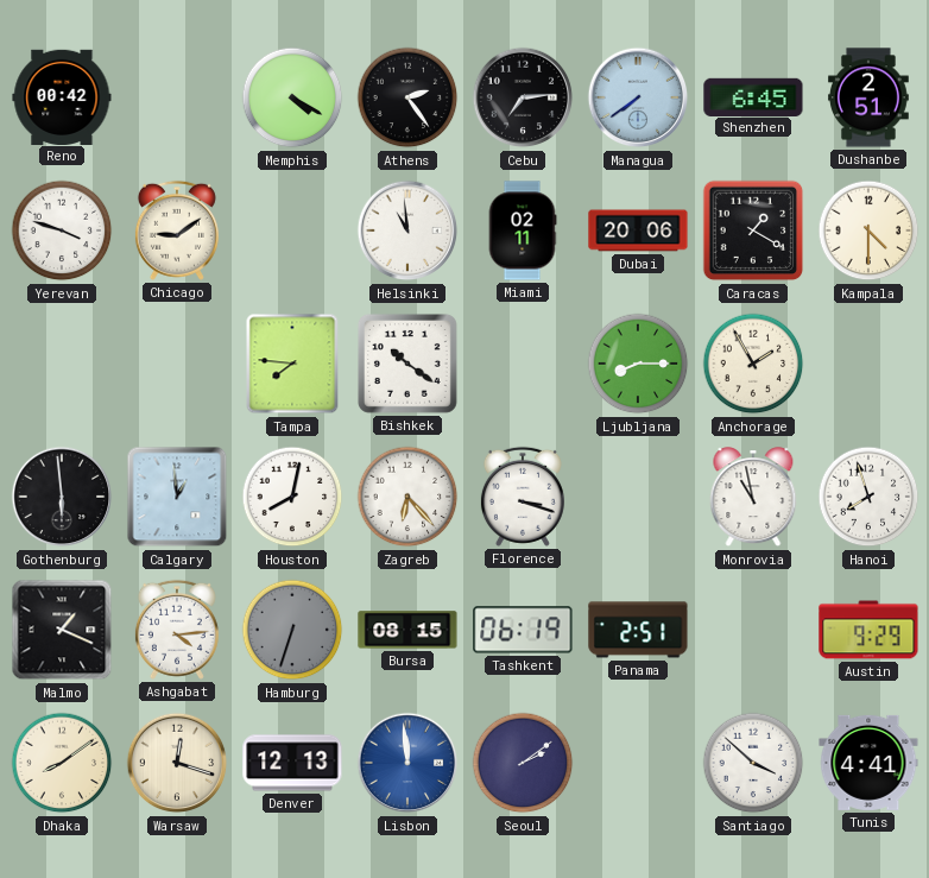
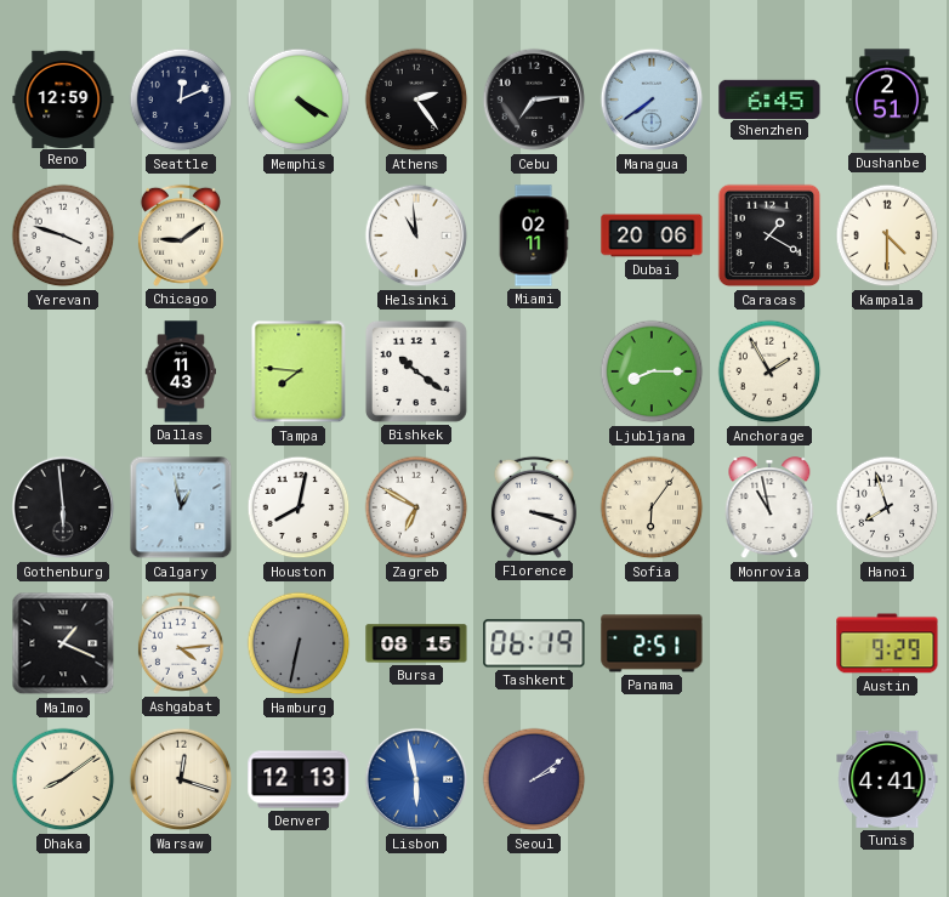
Reno: 00:42 -> 12:59
Seattle: none -> 12:11
Dallas: none -> 11:43
Calgary: 12:59 -> 12:58
Zagreb: 6:23 -> 6:50
Sofia: none -> 6:06
Hamburg: 6:33 -> 6:32
Lisbon: 11:59 -> 5:58
Santiago: 3:52 -> none
